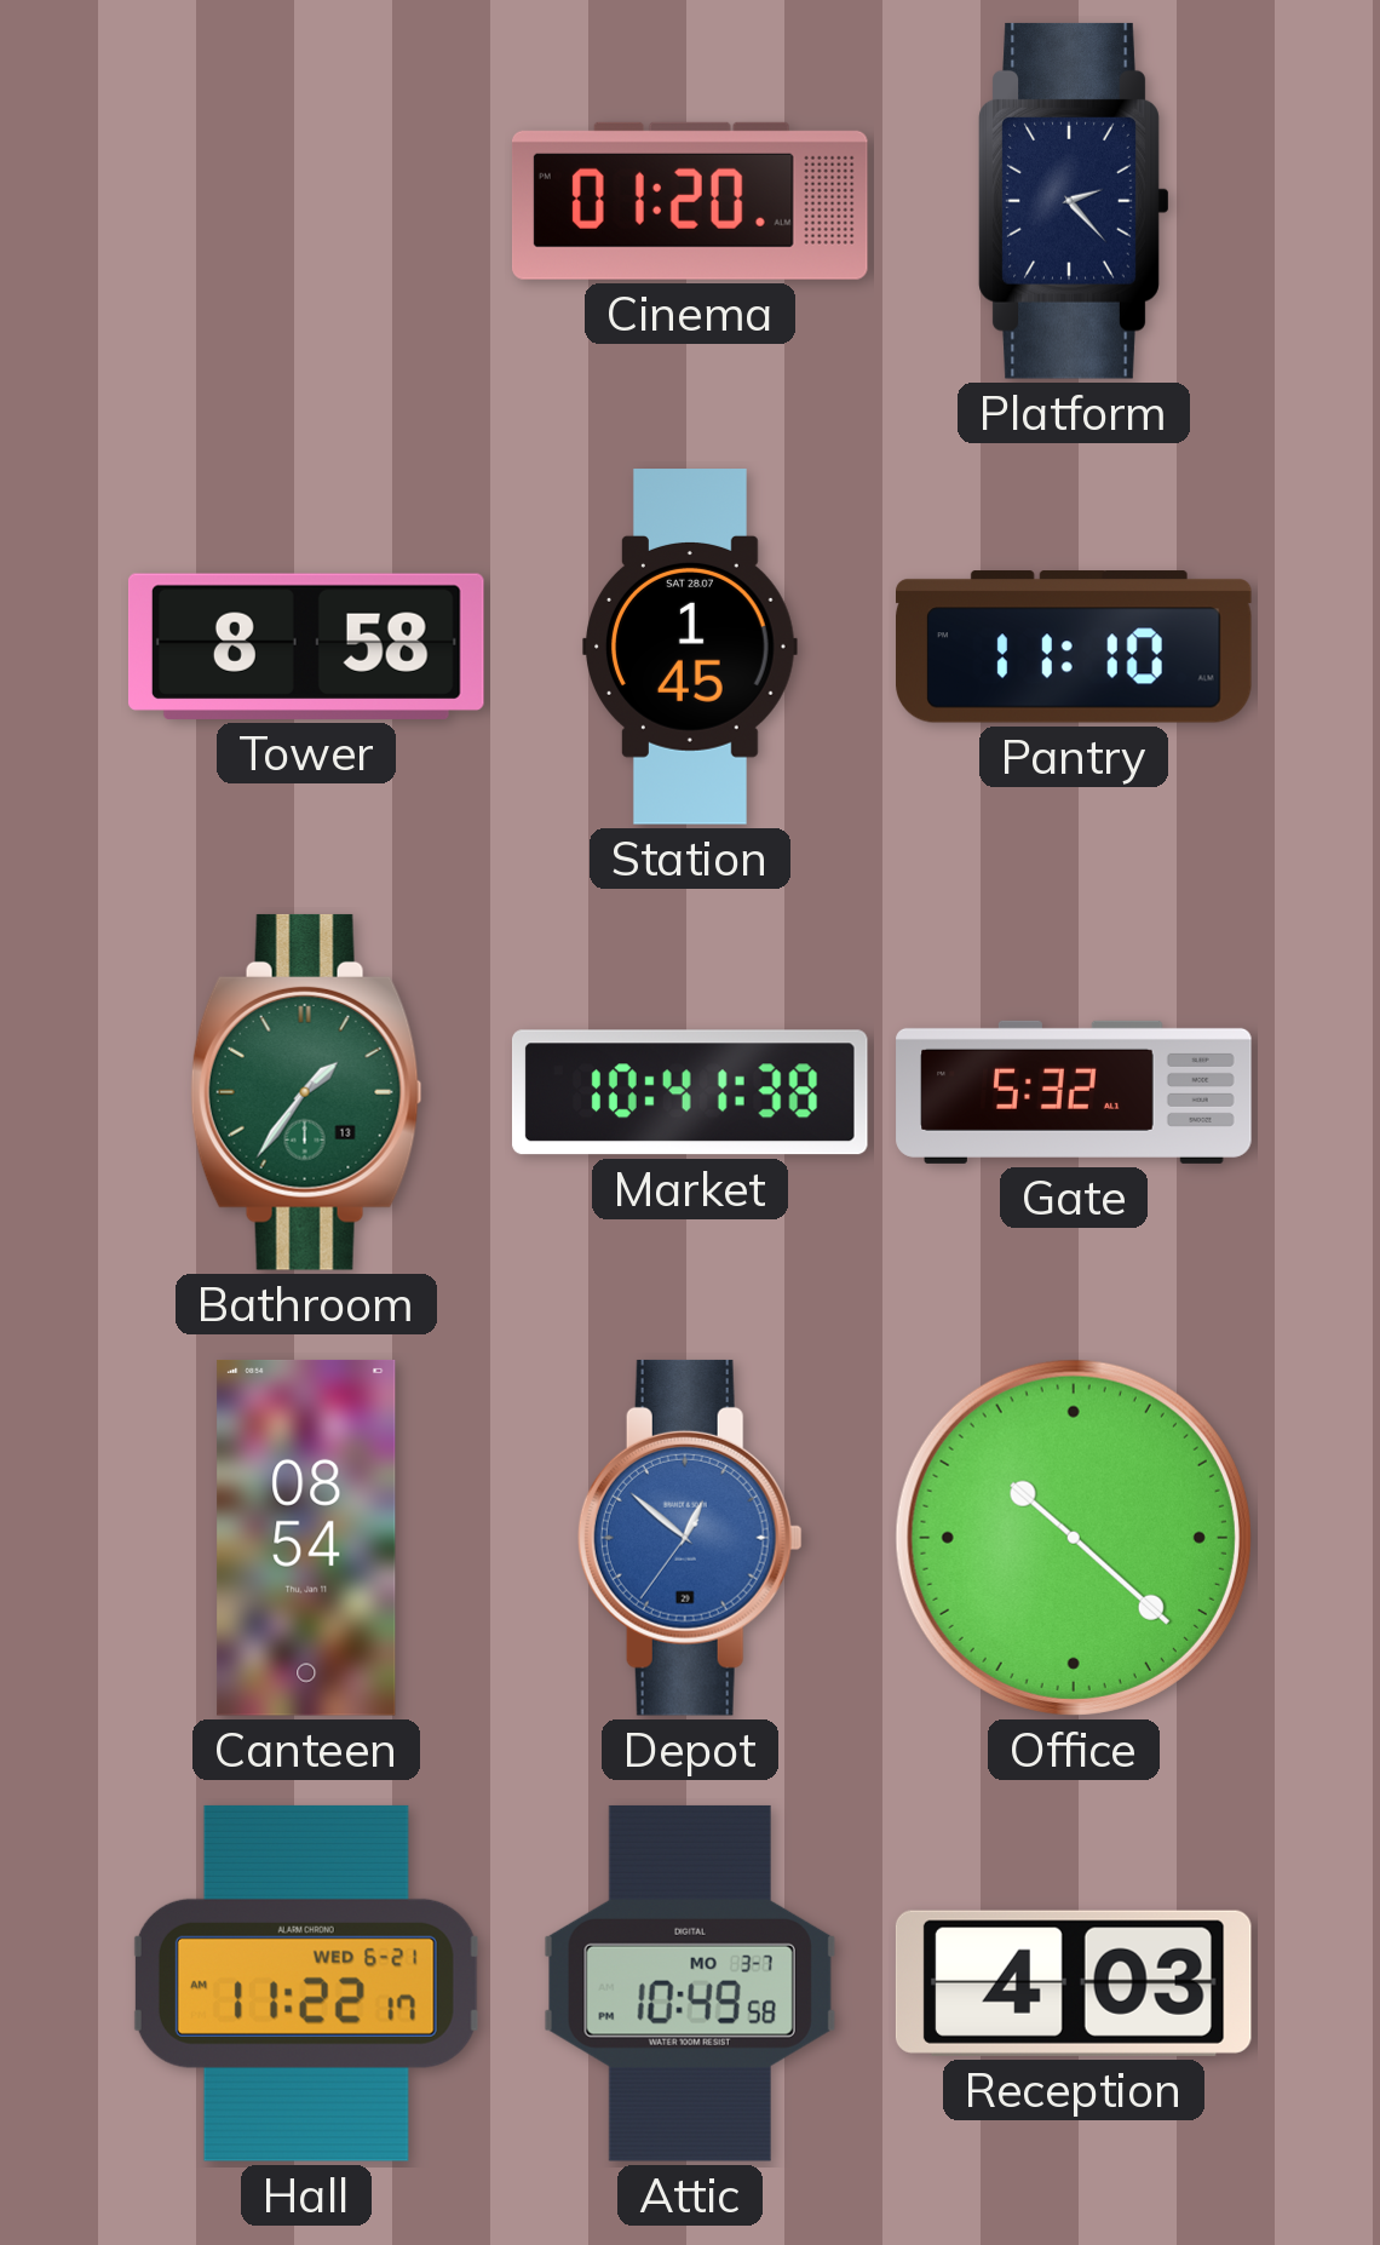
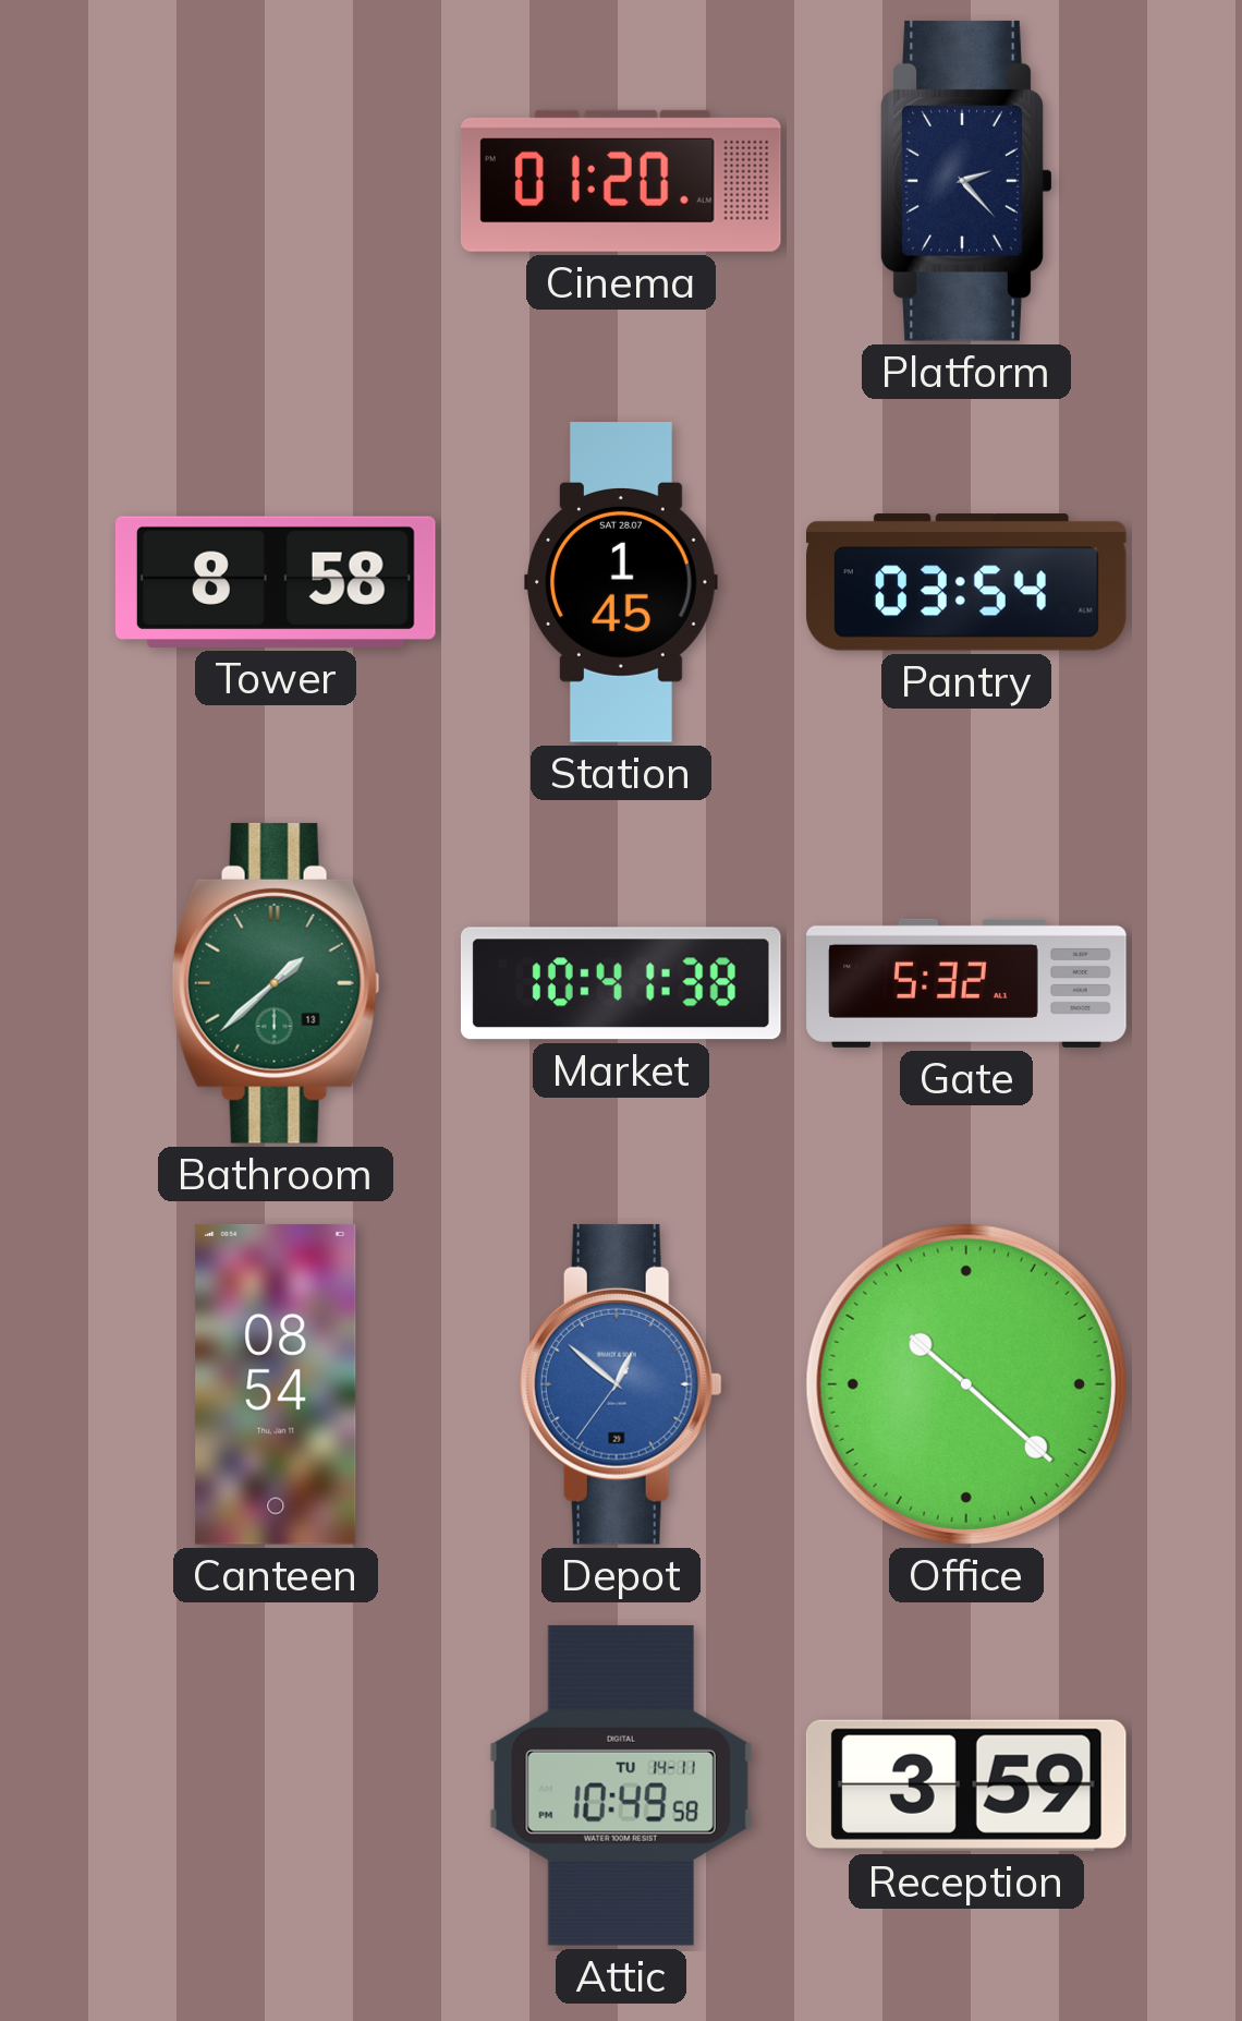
Pantry: 11:10 -> 03:54
Bathroom: 1:36 -> 1:38
Hall: 11:22 -> none
Attic date: MO 3-7 -> TU 14-11
Reception: 4:03 -> 3:59
